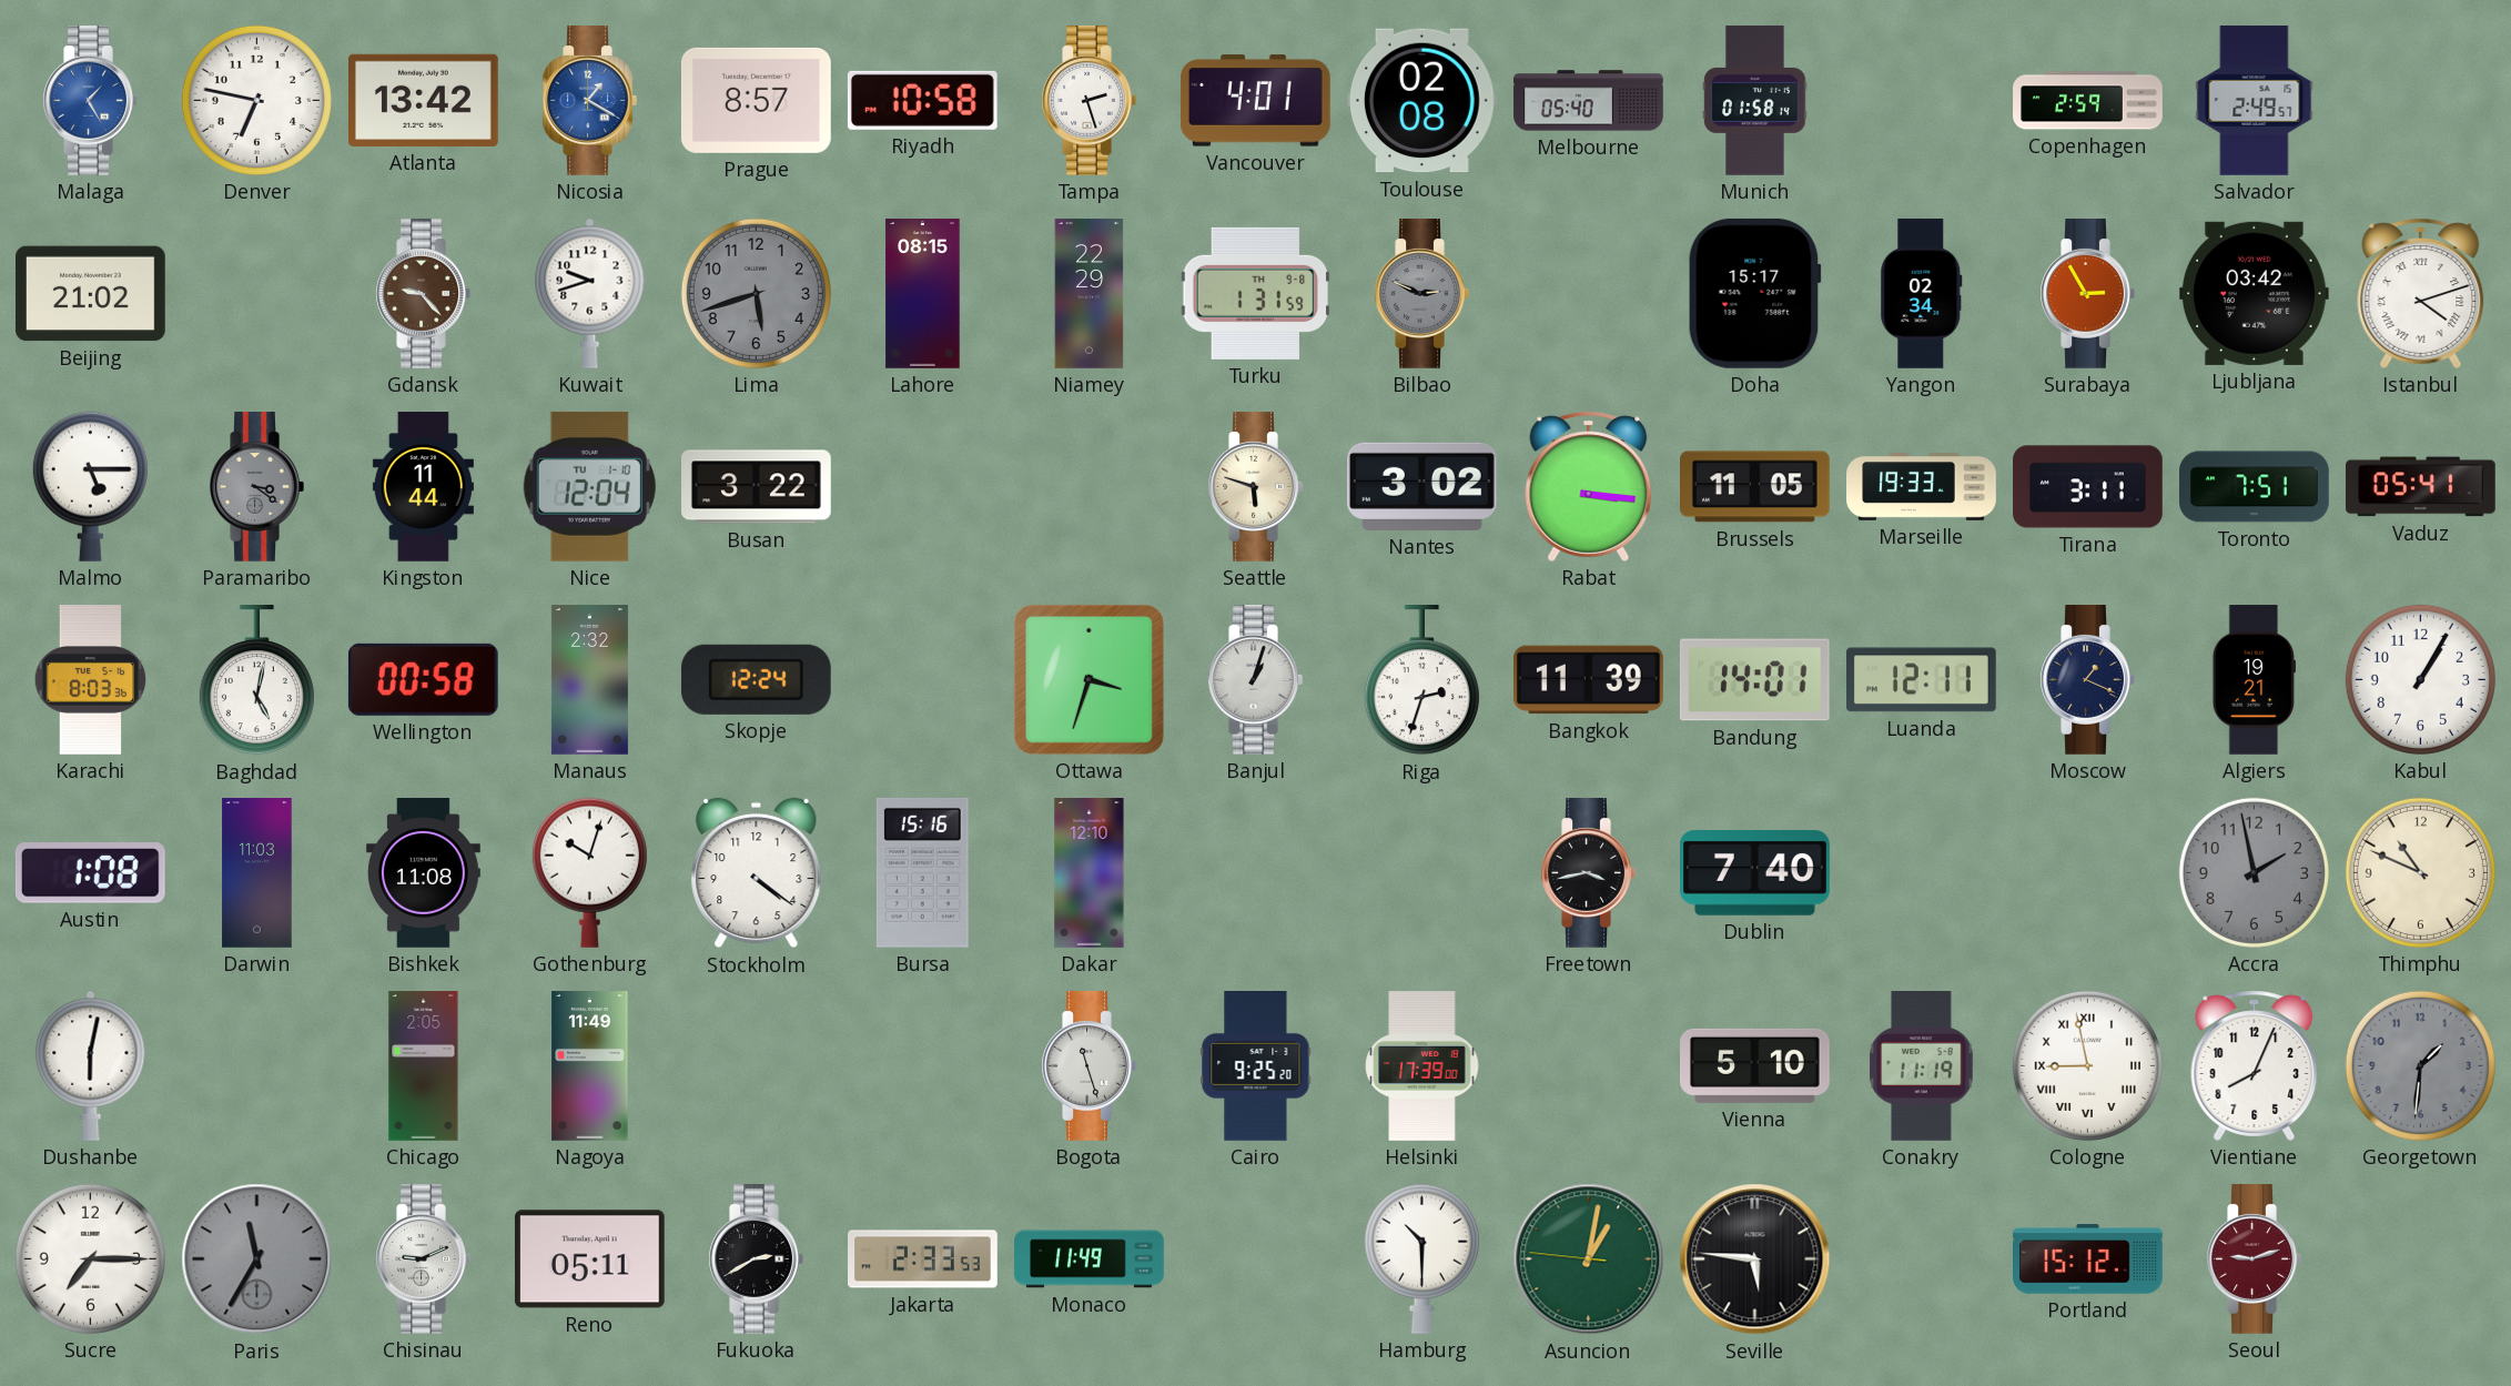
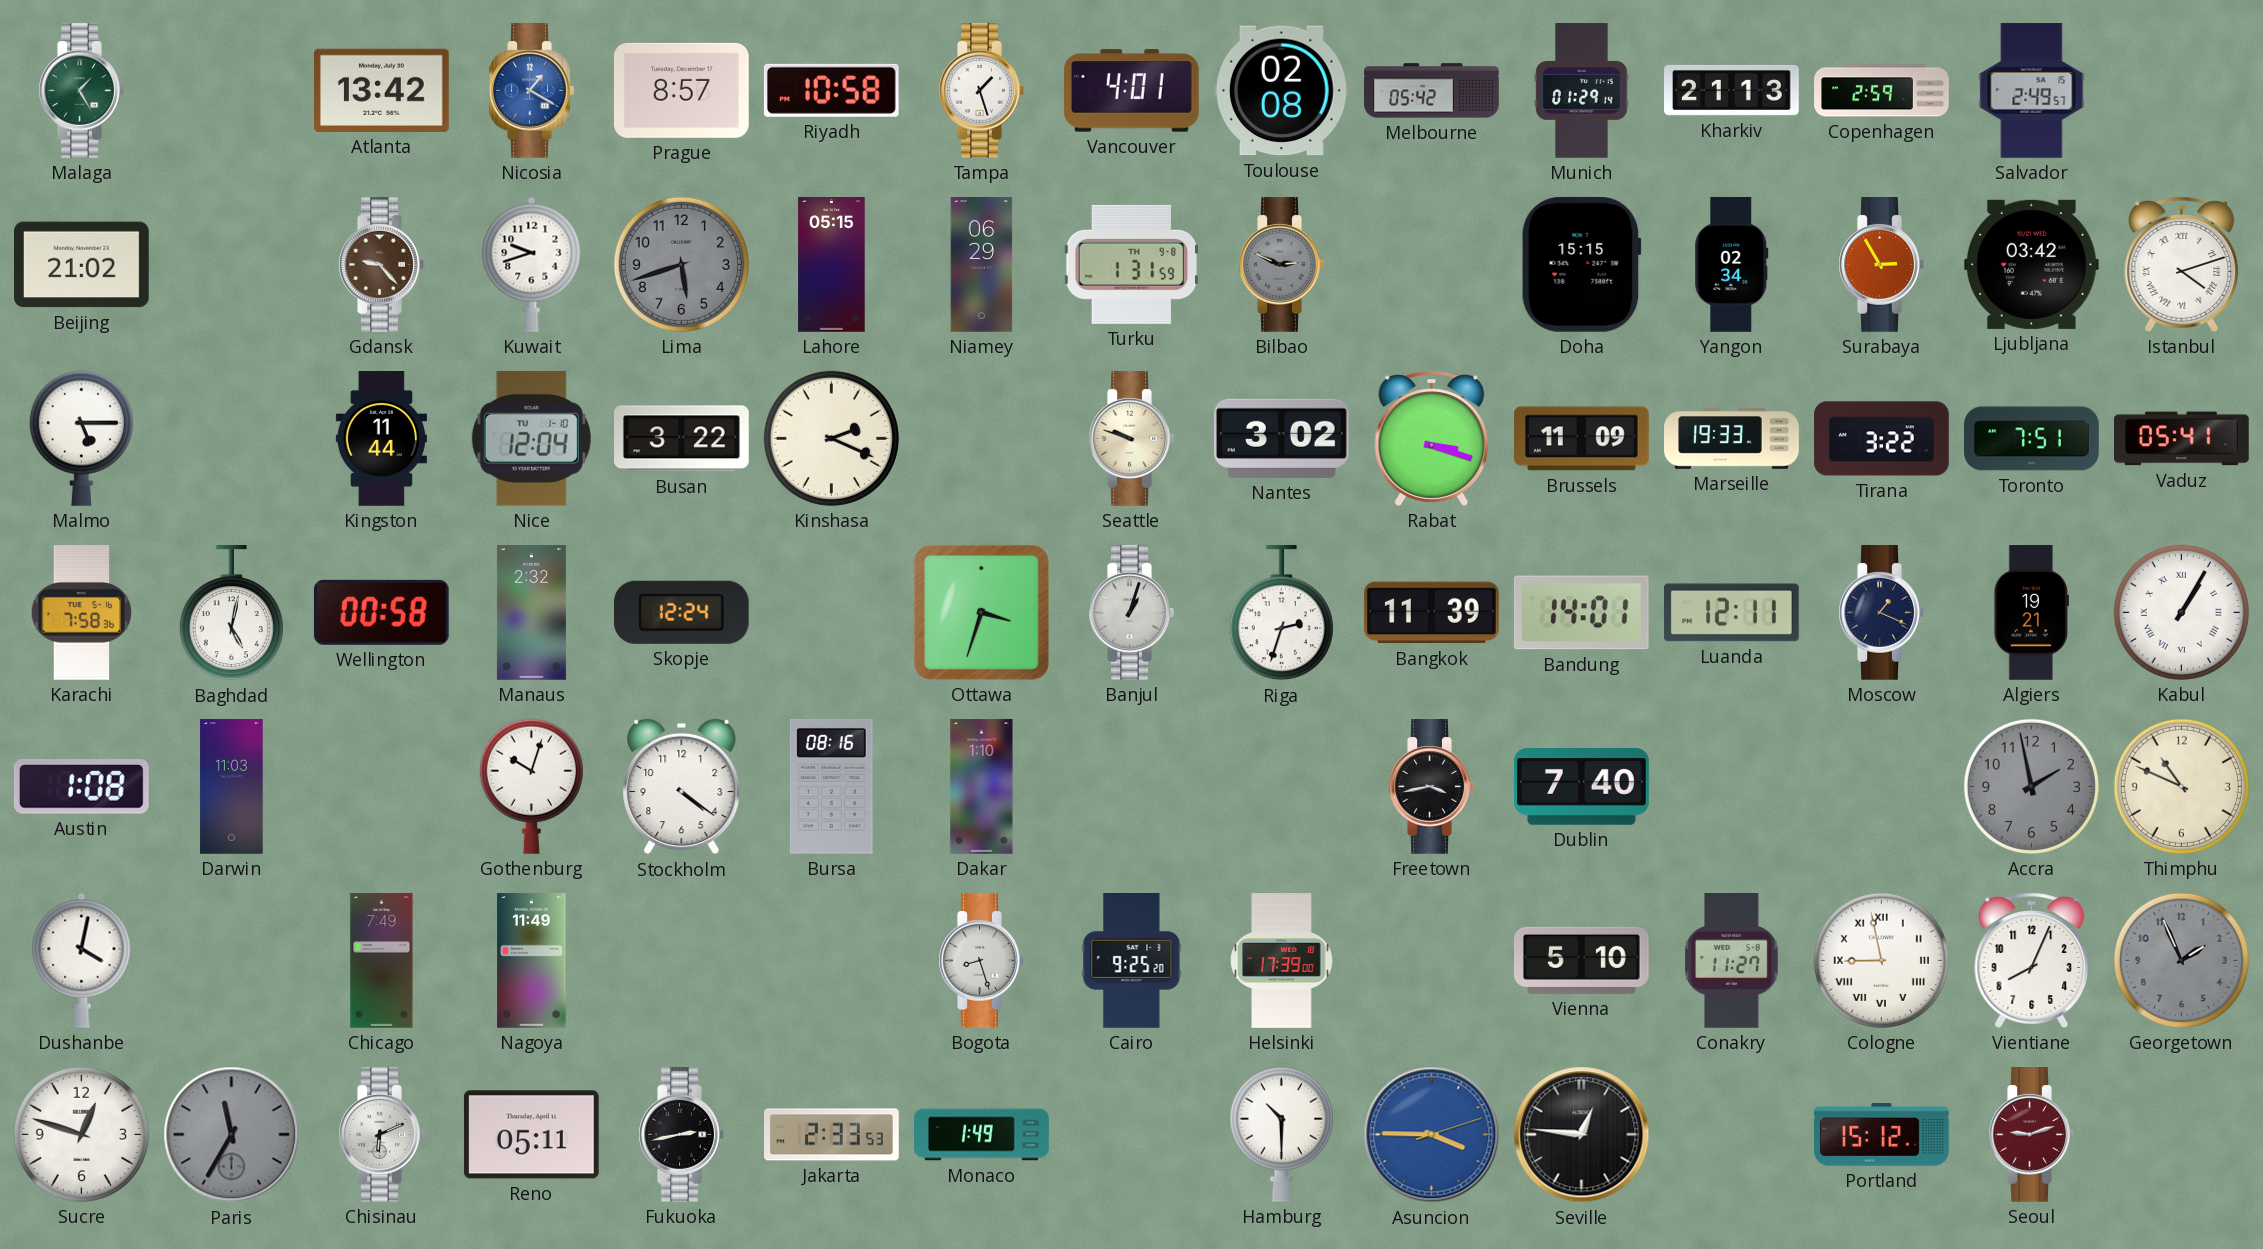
Malaga dial: blue -> green
Denver: 6:47 -> none
Tampa: 2:27 -> 1:27
Melbourne: 05:40 -> 05:42
Munich: 01:58 -> 01:29
Kharkiv: none -> 21:13
Lahore: 08:15 -> 05:15
Niamey: 22:29 -> 06:29
Doha: 15:17 -> 15:15
Paramaribo: 3:21 -> none
Kinshasa: none -> 2:19
Seattle: 5:48 -> 9:48
Rabat: 3:16 -> 3:18
Brussels: 11:05 -> 11:09
Tirana: 3:11 -> 3:22
Karachi: 8:03 -> 7:58
Kabul numerals: Arabic -> Roman
Bishkek: 11:08 -> none
Bursa: 15:16 -> 08:16
Dakar: 12:10 -> 1:10
Dushanbe: 6:02 -> 4:02
Chicago: 2:05 -> 7:49
Bogota: 11:27 -> 8:27
Conakry: 11:19 -> 11:27
Georgetown: 1:31 -> 1:56
Sucre: 7:15 -> 12:48
Chisinau: 9:11 -> 6:11
Fukuoka: 2:40 -> 2:43
Monaco: 11:49 -> 1:49
Asuncion: 1:01 -> 3:45
Asuncion dial: green -> blue
Seville: 5:46 -> 12:46
